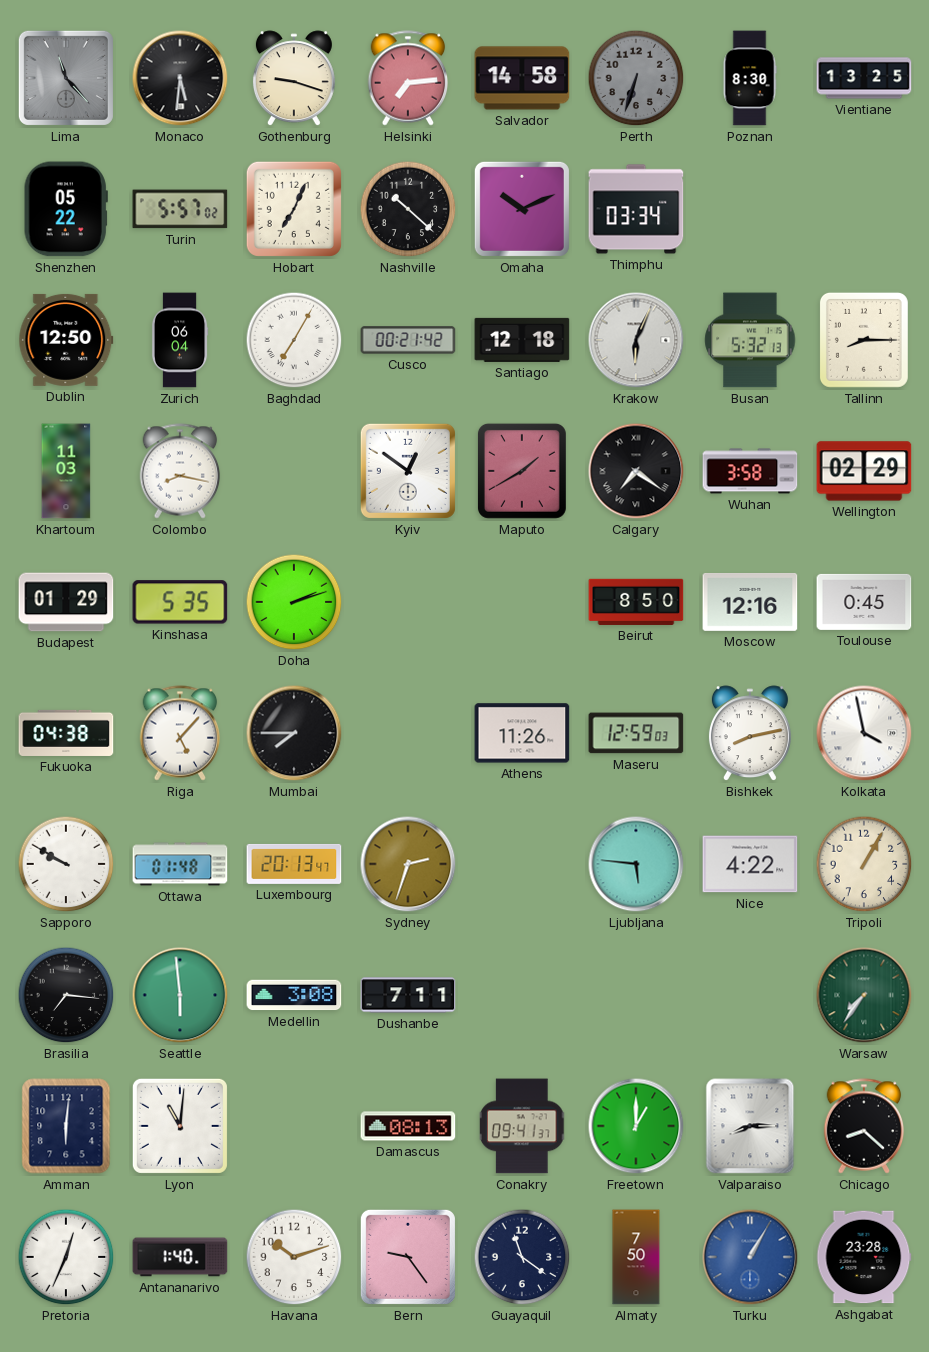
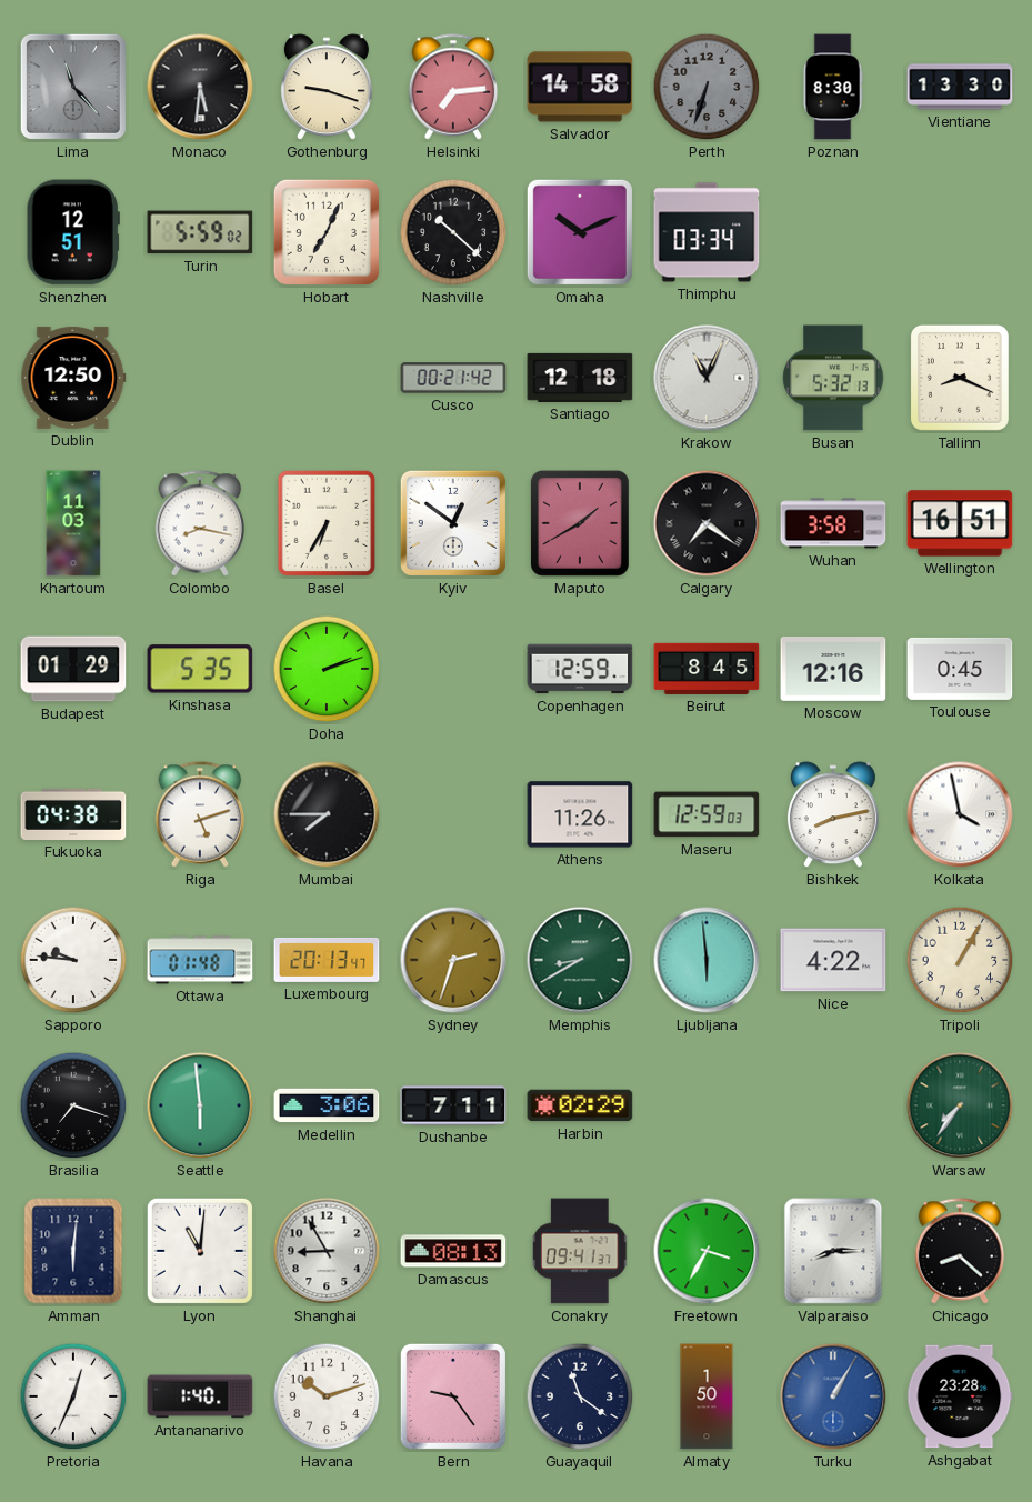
Vientiane: 13:25 -> 13:30
Shenzhen: 05:22 -> 12:51
Turin: 5:57 -> 5:59
Zurich: 06:04 -> none
Baghdad: 7:05 -> none
Krakow: 6:04 -> 11:04
Tallinn: 8:15 -> 8:19
Basel: none -> 6:35
Wellington: 02:29 -> 16:51
Copenhagen: none -> 12:59
Beirut: 8:50 -> 8:45
Riga: 5:07 -> 5:12
Sapporo: 9:50 -> 9:46
Memphis: none -> 8:40
Ljubljana: 5:46 -> 5:59
Brasilia: 7:16 -> 7:18
Medellin: 3:08 -> 3:06
Harbin: none -> 02:29
Shanghai: none -> 8:55
Freetown: 1:00 -> 3:35
Almaty: 7:50 -> 1:50
